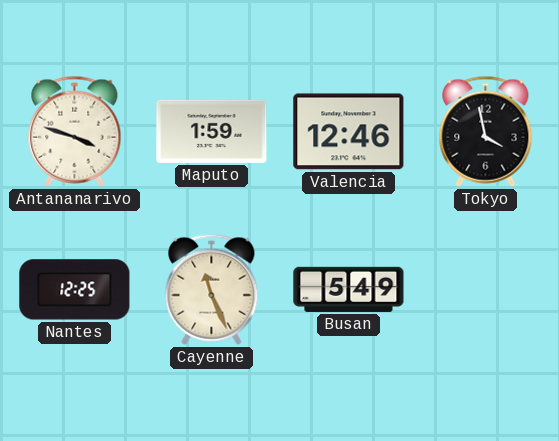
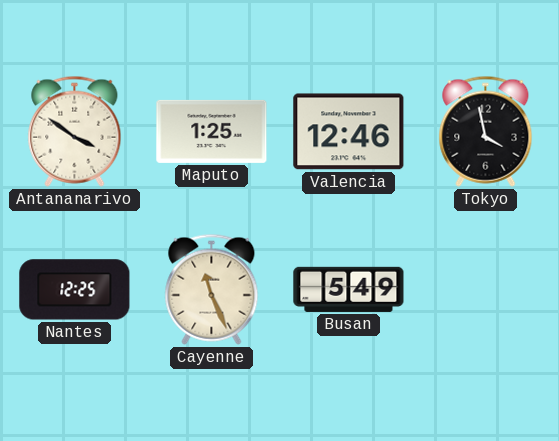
Antananarivo: 3:48 -> 3:51
Maputo: 1:59 -> 1:25
